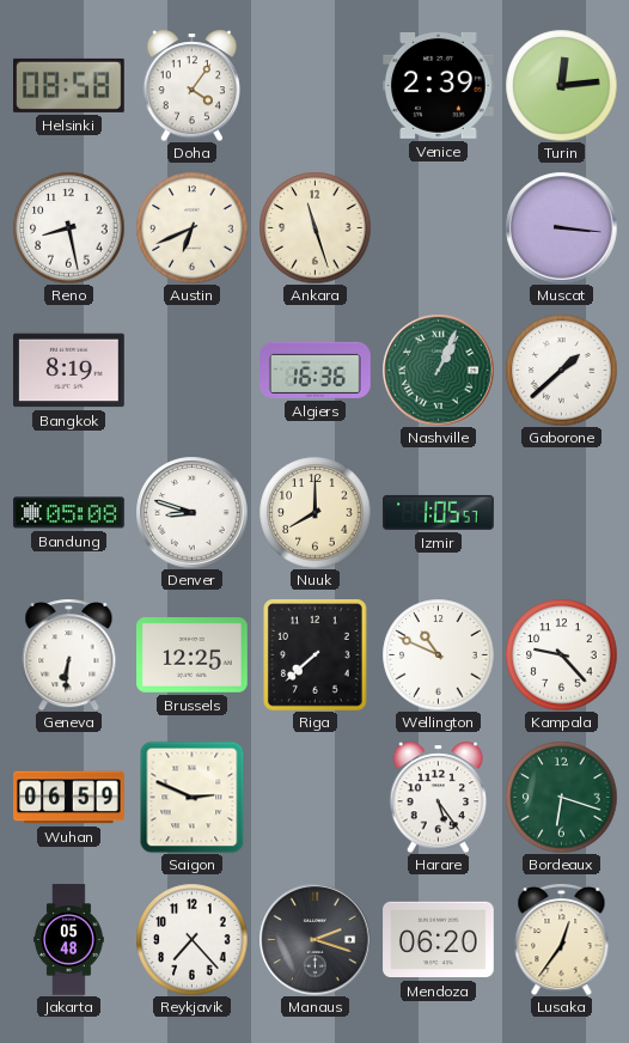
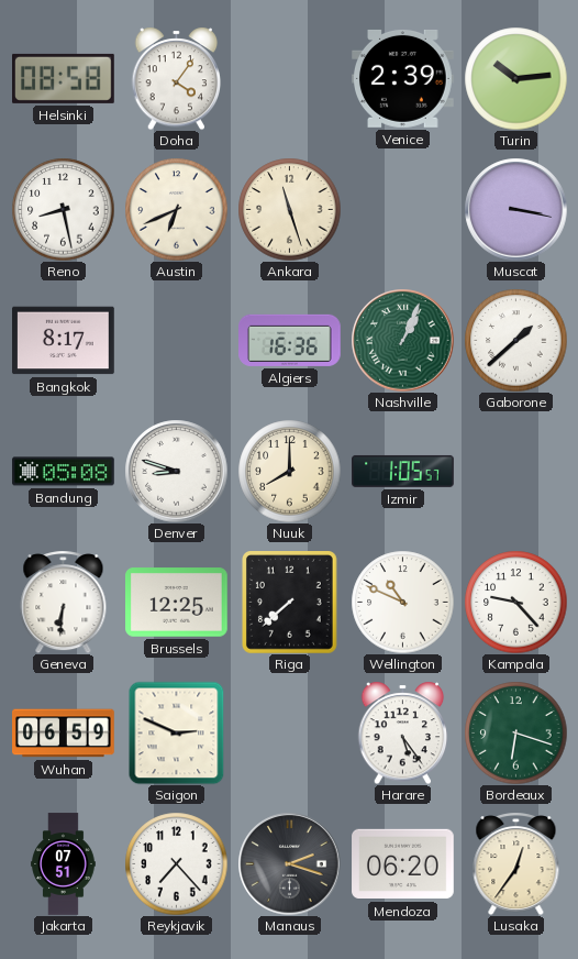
Turin: 12:14 -> 10:14
Muscat: 3:16 -> 3:17
Bangkok: 8:19 -> 8:17
Jakarta: 05:48 -> 07:51
